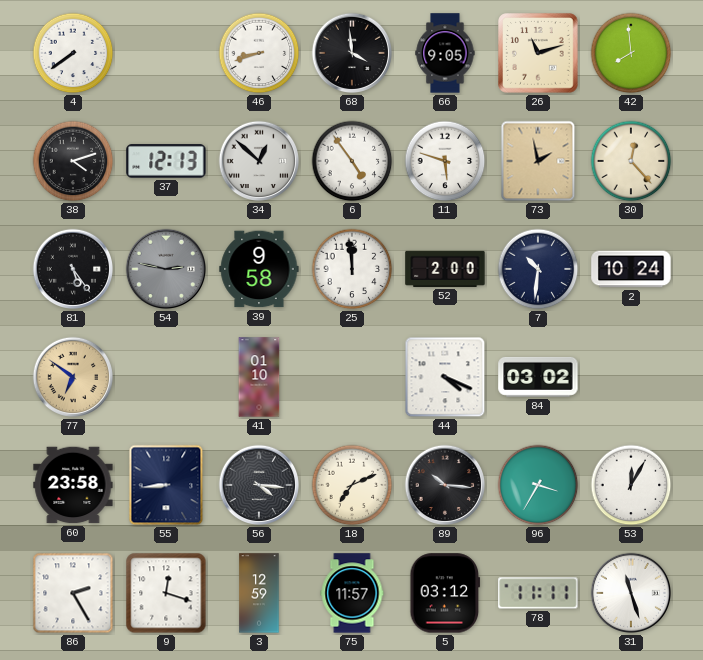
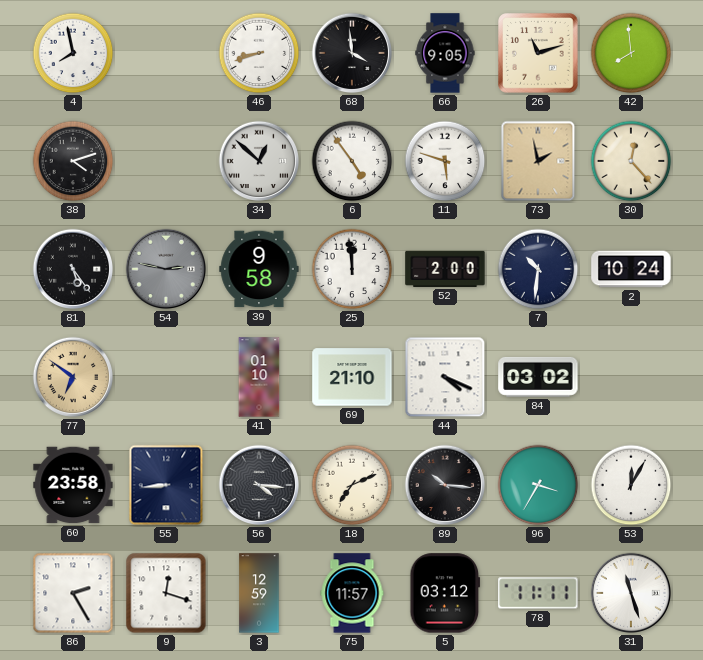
4: 7:39 -> 7:58
37: 12:13 -> none
69: none -> 21:10
